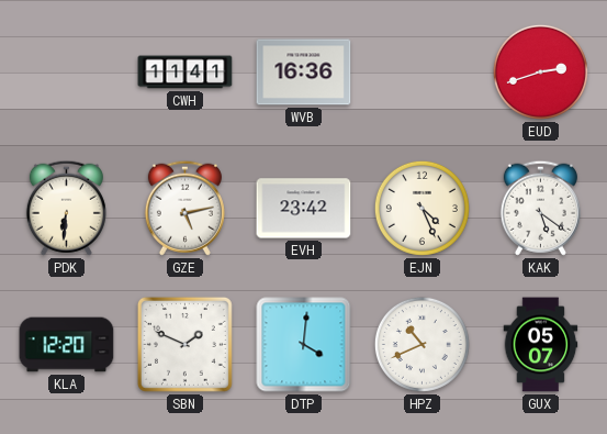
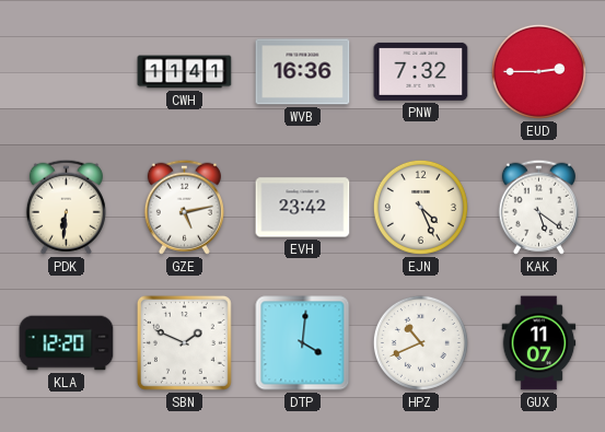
PNW: none -> 7:32
EUD: 2:42 -> 2:45
GUX: 05:07 -> 11:07
